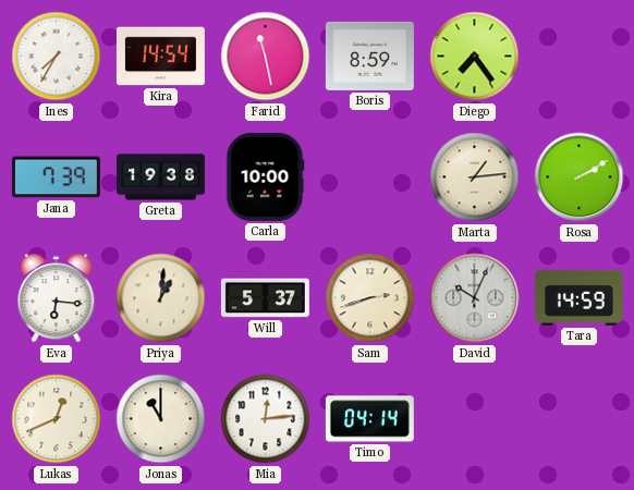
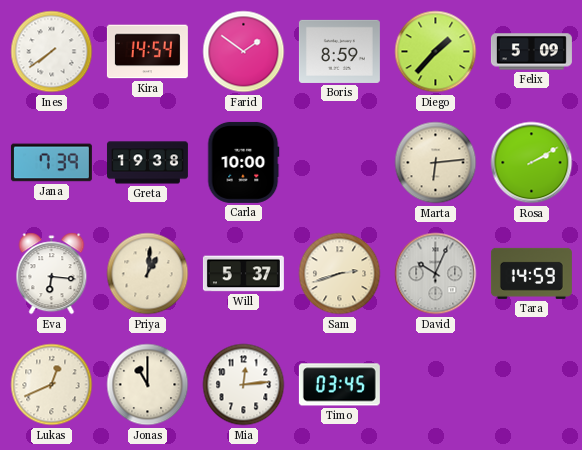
Ines: 7:35 -> 7:39
Farid: 11:28 -> 1:51
Diego: 7:24 -> 1:37
Felix: none -> 5:09
Marta: 1:14 -> 6:14
Timo: 04:14 -> 03:45
